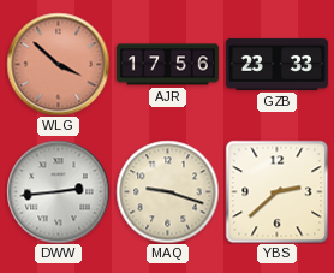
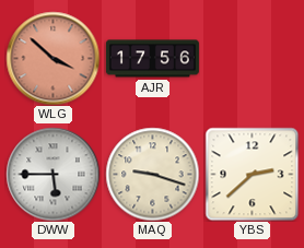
GZB: 23:33 -> none
DWW: 2:44 -> 5:45
